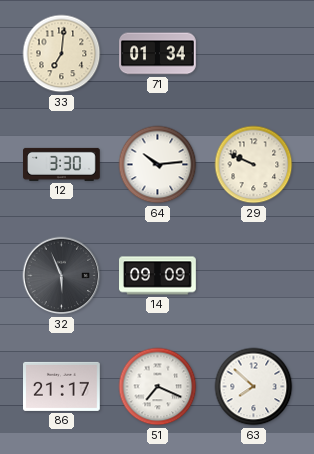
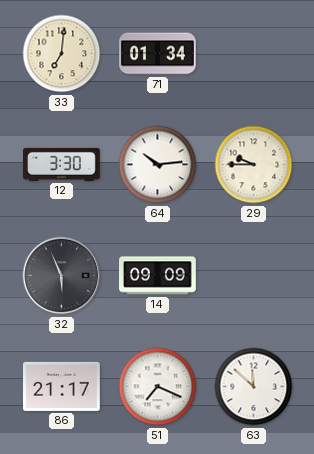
29: 9:49 -> 9:45
63: 7:52 -> 11:52
